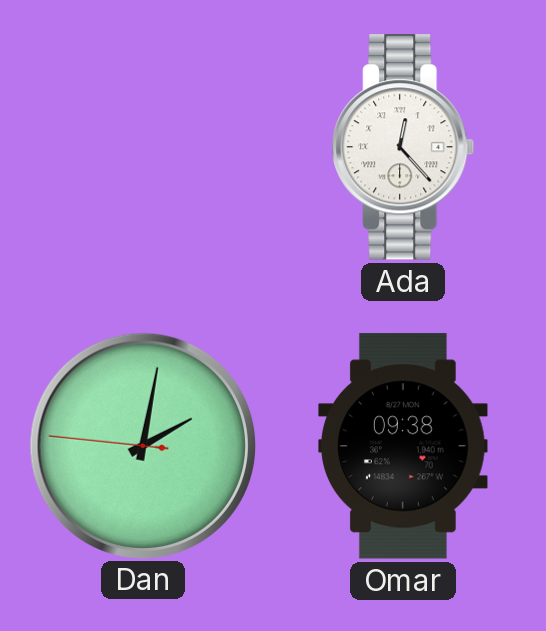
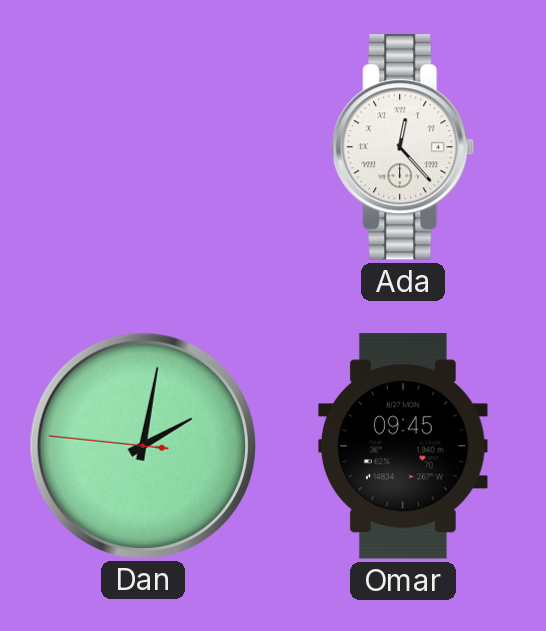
Omar: 09:38 -> 09:45
